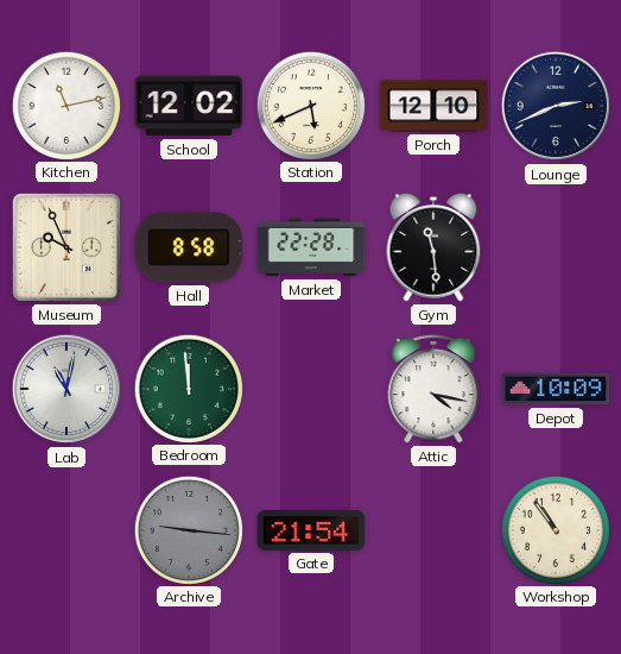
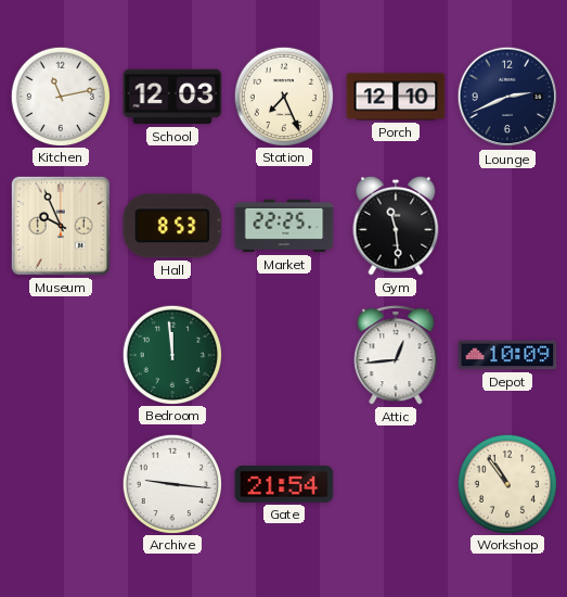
School: 12:02 -> 12:03
Station: 5:41 -> 7:26
Hall: 8:58 -> 8:53
Market: 22:28 -> 22:25
Lab: 11:02 -> none
Attic: 4:17 -> 12:44
Archive dial: grey -> white
